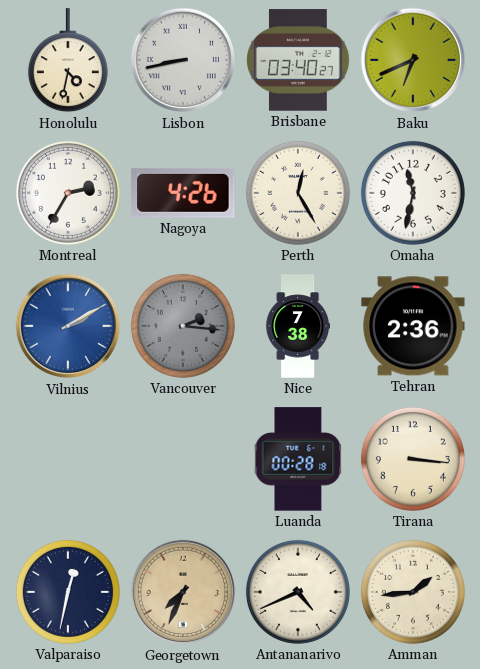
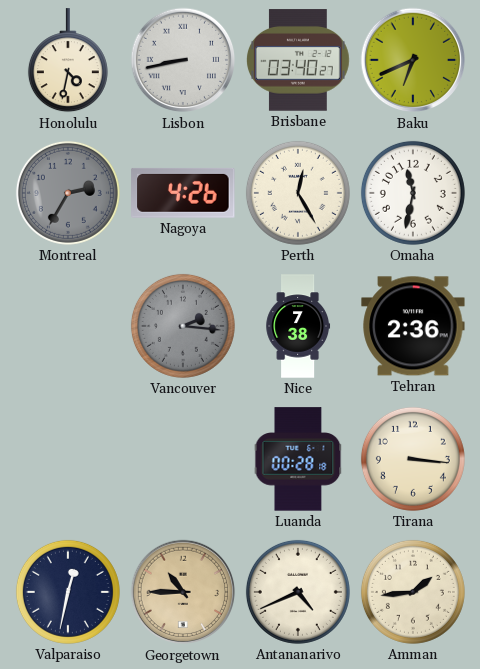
Montreal dial: white -> grey
Vilnius: 2:10 -> none
Georgetown: 7:34 -> 10:45
